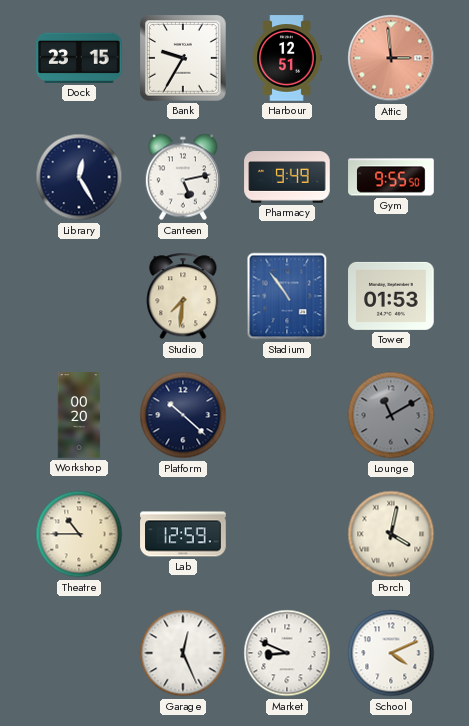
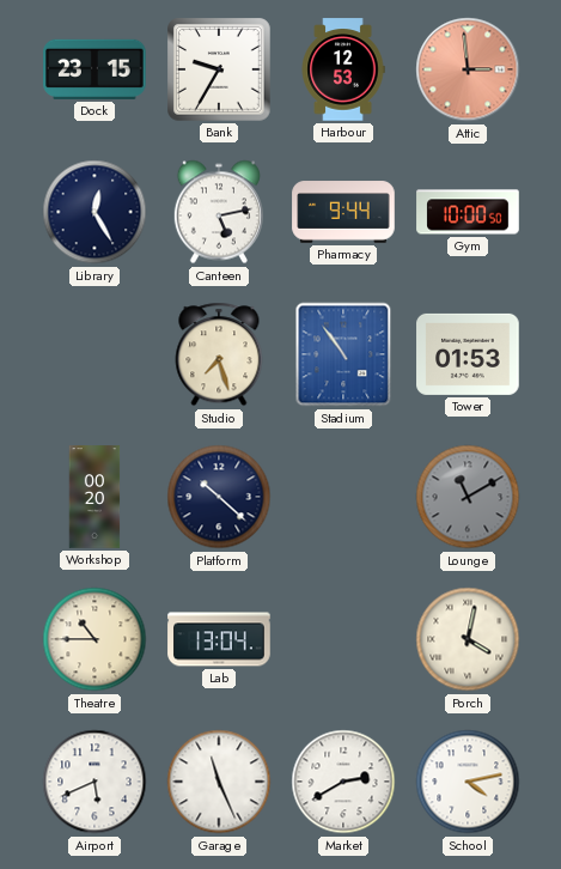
Harbour: 12:51 -> 12:53
Pharmacy: 9:49 -> 9:44
Gym: 9:55 -> 10:00
Studio: 7:31 -> 7:27
Lab: 12:59 -> 13:04
Airport: none -> 5:41
Garage: 12:26 -> 11:26
Market: 8:49 -> 2:40
School: 4:11 -> 4:13
